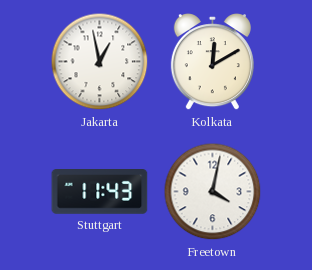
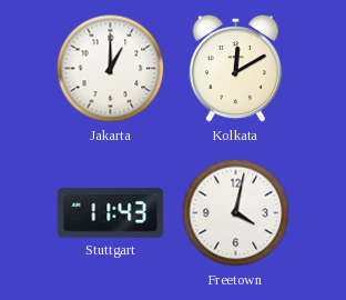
Jakarta: 12:58 -> 1:00
